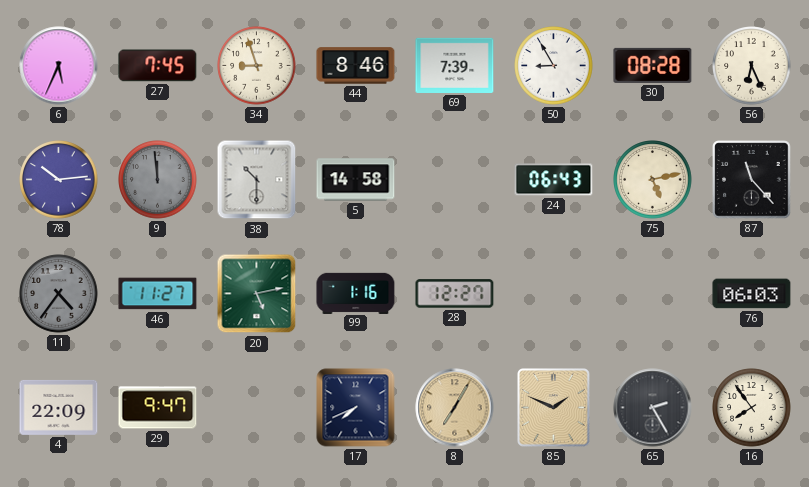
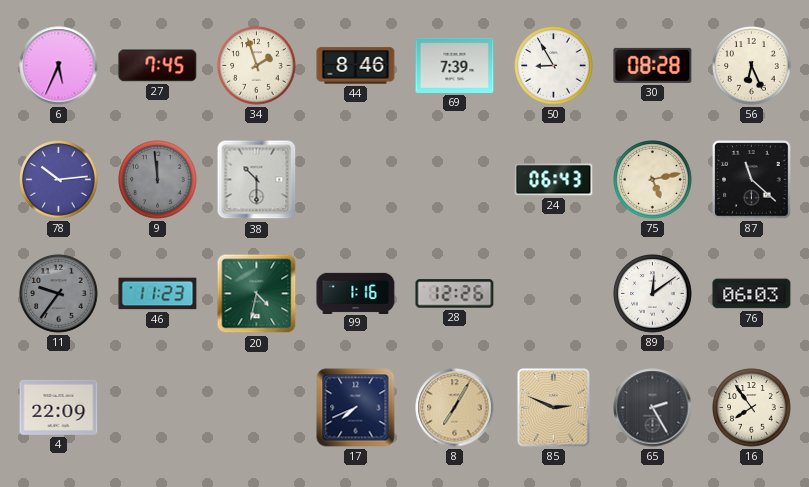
34: 8:57 -> 1:57
5: 14:58 -> none
87: 11:23 -> 11:22
11: 4:36 -> 9:36
46: 11:27 -> 11:23
20: 5:13 -> 4:32
28: 12:27 -> 12:26
89: none -> 12:09
29: 9:47 -> none
85: 1:49 -> 2:49
